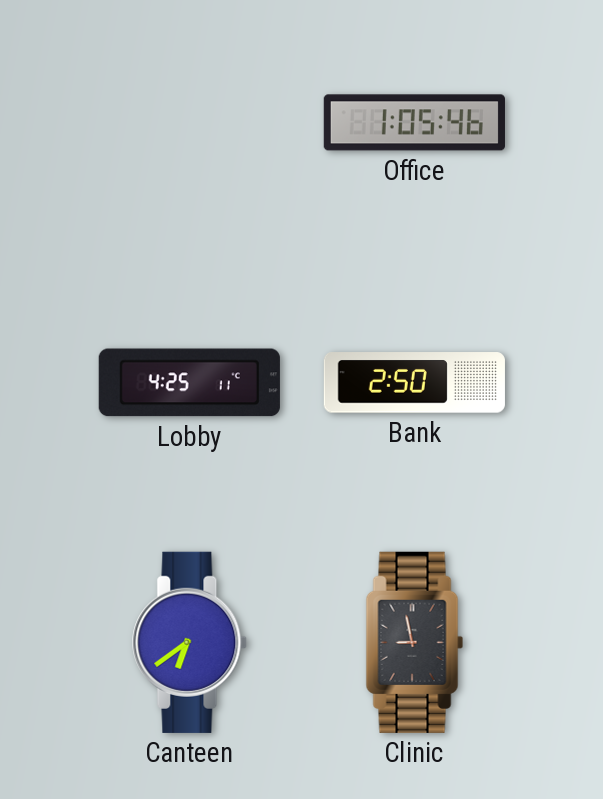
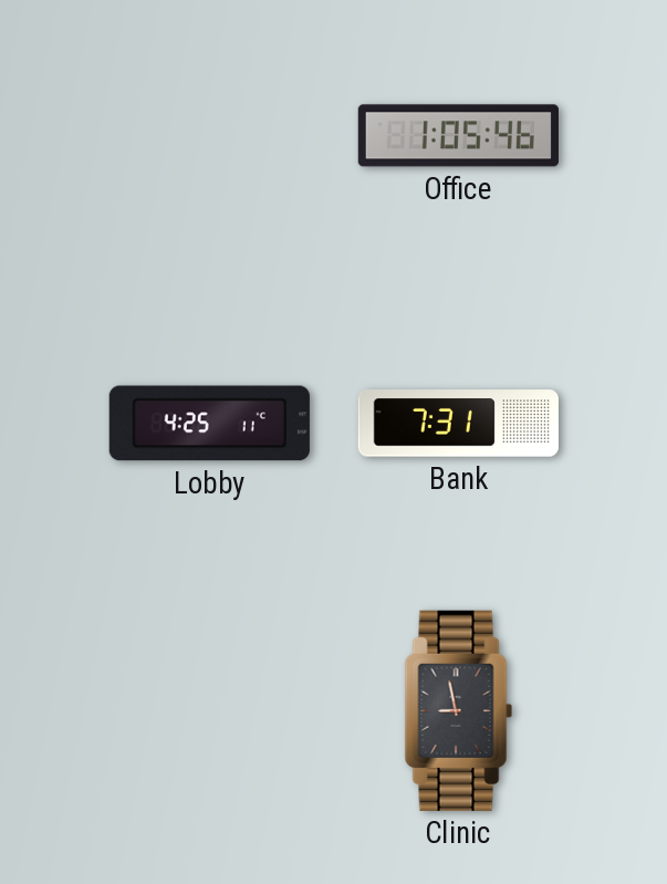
Bank: 2:50 -> 7:31
Canteen: 6:39 -> none
